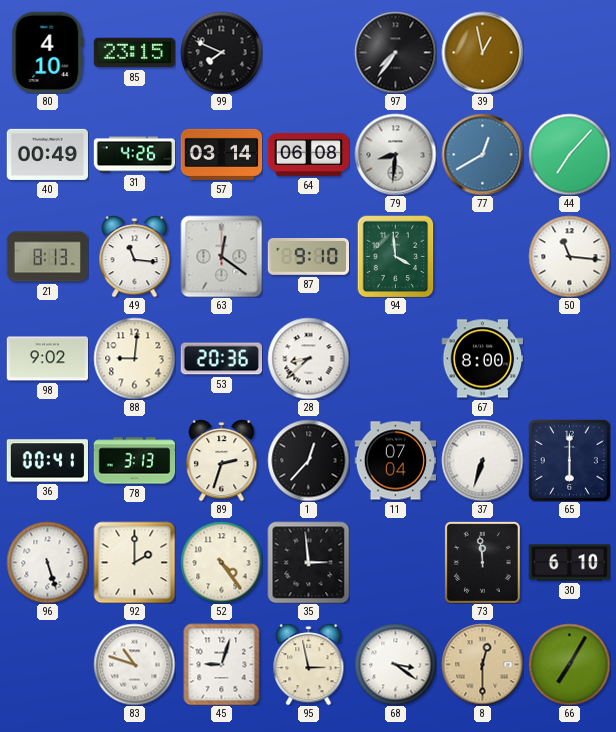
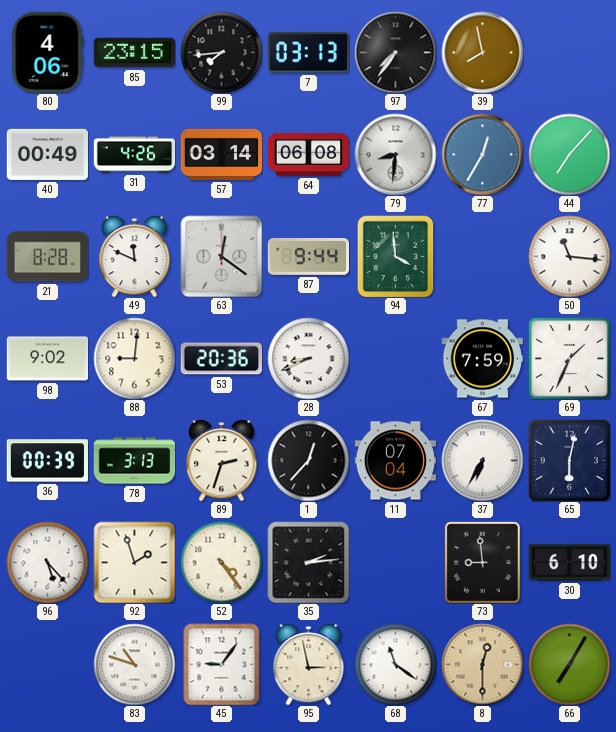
80: 4:10 -> 4:06
99: 7:49 -> 7:44
7: none -> 03:13
39: 12:58 -> 7:58
77: 12:40 -> 12:35
21: 8:13 -> 8:28
49: 11:16 -> 11:49
87: 9:10 -> 9:44
28: 8:38 -> 8:41
67: 8:00 -> 7:59
69: none -> 1:34
36: 00:41 -> 00:39
37: 6:33 -> 6:35
65: 6:00 -> 6:02
96: 5:27 -> 5:23
92: 2:00 -> 1:57
35: 2:59 -> 2:14
73: 11:59 -> 8:59
45: 9:03 -> 9:06
68: 3:21 -> 11:21
